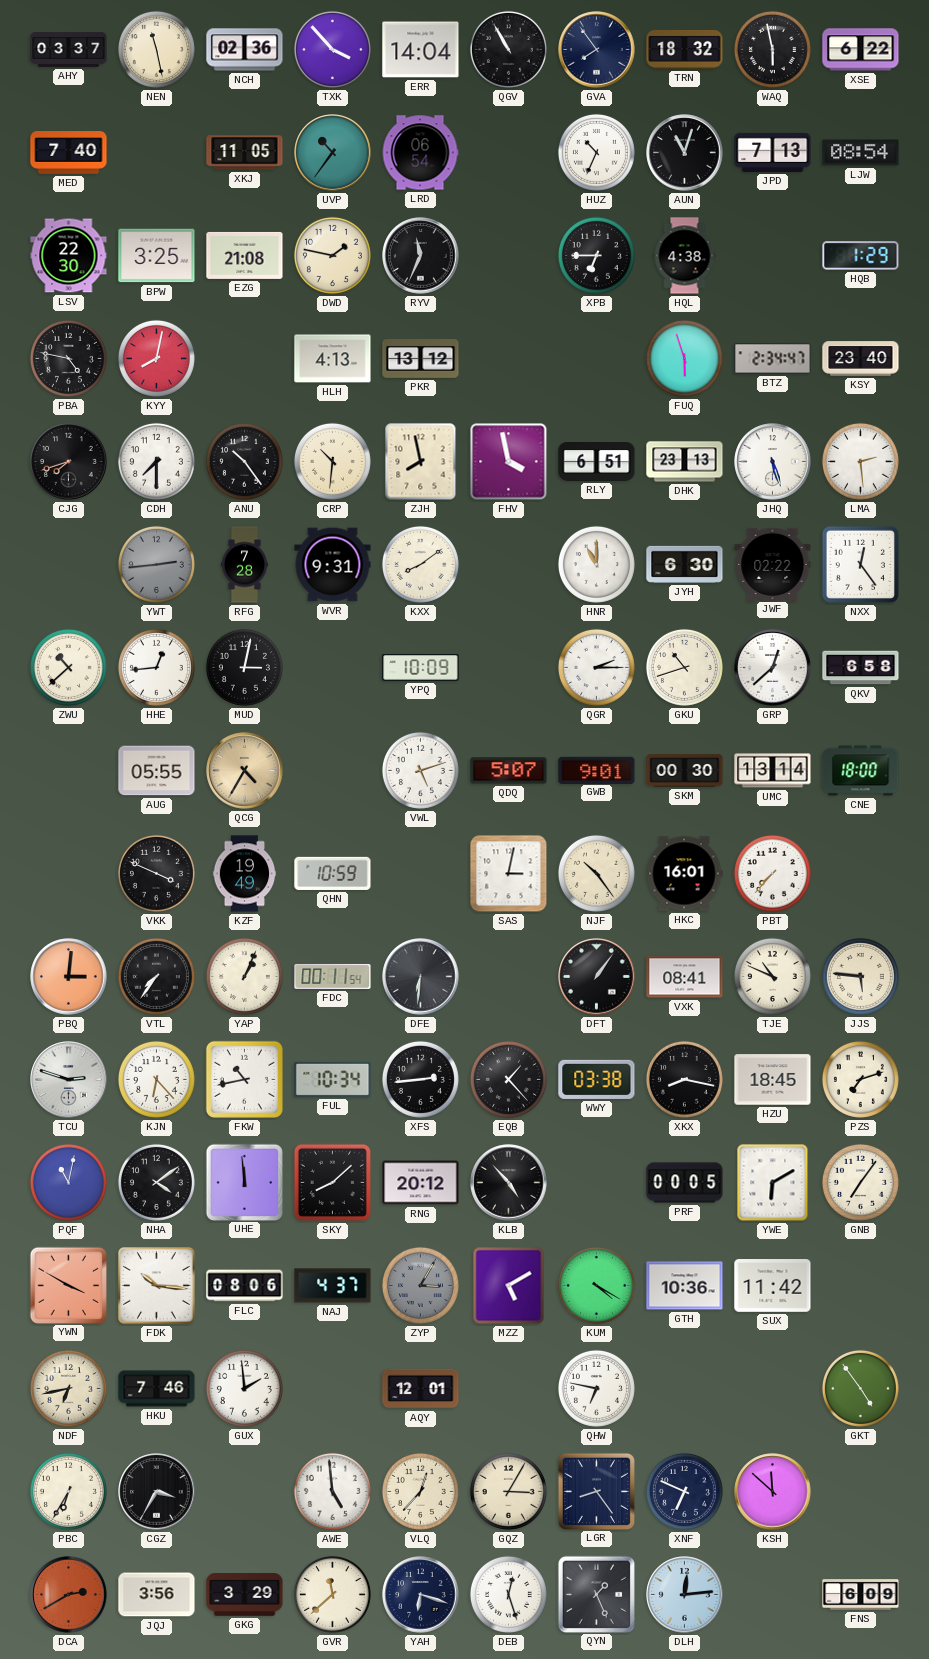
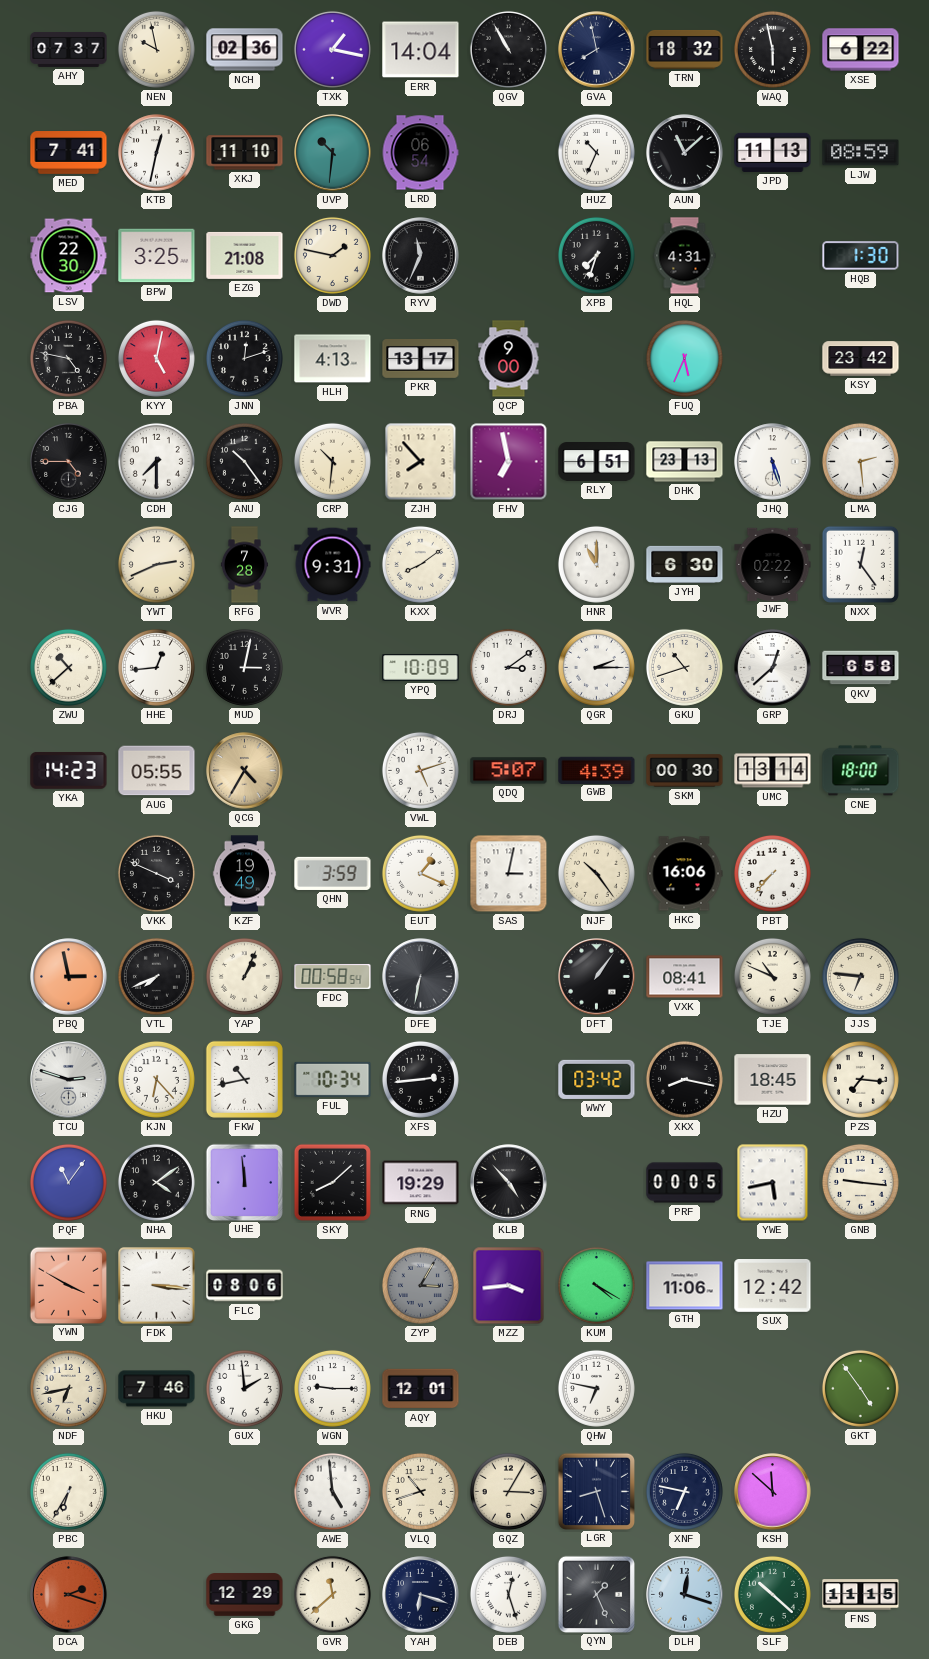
AHY: 03:37 -> 07:37
NEN: 11:28 -> 9:58
TXK: 3:53 -> 1:17
GVA: 7:54 -> 7:58
MED: 7:40 -> 7:41
KTB: none -> 12:32
XKJ: 11:05 -> 11:10
UVP: 10:36 -> 10:31
AUN: 11:03 -> 11:08
JPD: 7:13 -> 11:13
LJW: 08:54 -> 08:59
XPB: 6:45 -> 7:33
HQL: 4:38 -> 4:31
HQB: 1:29 -> 1:30
KYY: 8:02 -> 5:02
JNN: none -> 12:12
PKR: 13:12 -> 13:17
QCP: none -> 9:00
FUQ: 5:57 -> 5:34
BTZ: 2:34 -> none
KSY: 23:40 -> 23:42
CJG: 7:42 -> 4:45
ZJH: 7:58 -> 7:53
FHV: 3:58 -> 6:58
YWT: 2:44 -> 2:41
YWT dial: grey -> cream
DRJ: none -> 3:09
YKA: none -> 14:23
GWB: 9:01 -> 4:39
QHN: 10:59 -> 3:59
EUT: none -> 1:19
HKC: 16:01 -> 16:06
PBQ: 3:01 -> 2:58
VTL: 7:36 -> 7:41
FDC: 00:11 -> 00:58
DFE: 6:31 -> 6:32
JJS: 5:46 -> 6:46
EQB: 1:23 -> none
WWY: 03:38 -> 03:42
PZS: 7:12 -> 7:16
PQF: 11:02 -> 11:06
RNG: 20:12 -> 19:29
YWE: 6:10 -> 5:43
GNB: 7:06 -> 9:16
FDK: 10:16 -> 3:16
NAJ: 4:37 -> none
MZZ: 5:10 -> 3:44
GTH: 10:36 -> 11:06
SUX: 11:42 -> 12:42
WGN: none -> 9:15
CGZ: 3:35 -> none
VLQ: 12:37 -> 10:42
LGR: 8:24 -> 8:27
XNF: 6:49 -> 6:47
DCA: 2:40 -> 2:18
JQJ: 3:56 -> none
GKG: 3:29 -> 12:29
DLH: 12:14 -> 12:18
SLF: none -> 10:22
FNS: 6:09 -> 11:15
